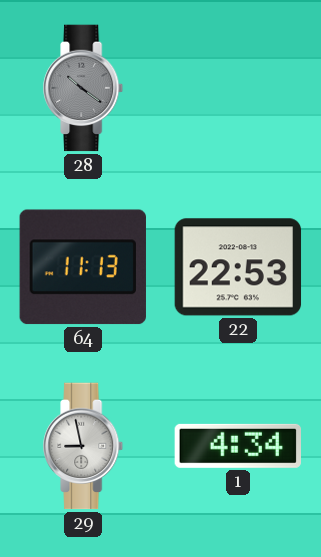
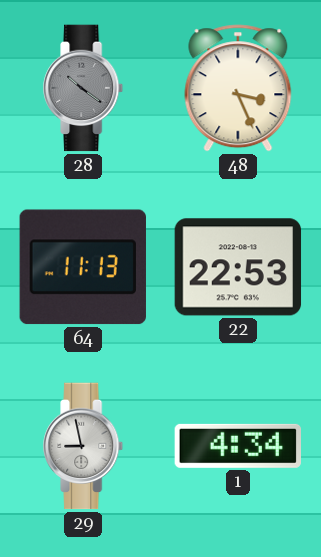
48: none -> 3:26
